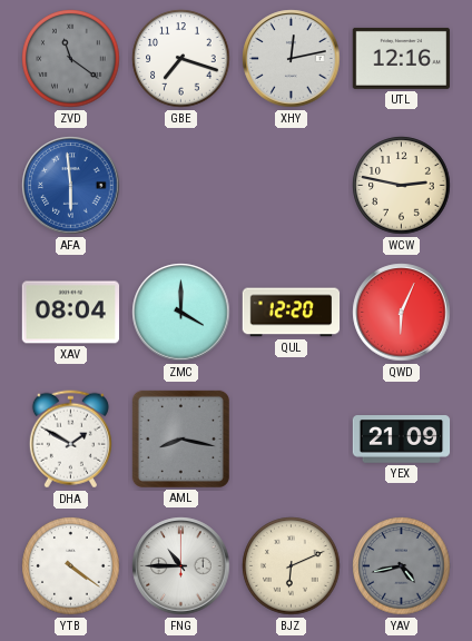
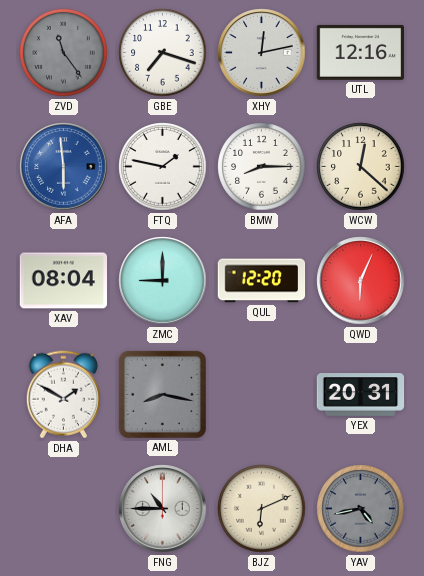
ZVD: 11:21 -> 11:24
FTQ: none -> 1:47
BMW: none -> 8:15
WCW: 2:47 -> 12:22
ZMC: 4:00 -> 9:00
YEX: 21:09 -> 20:31
YTB: 4:21 -> none
